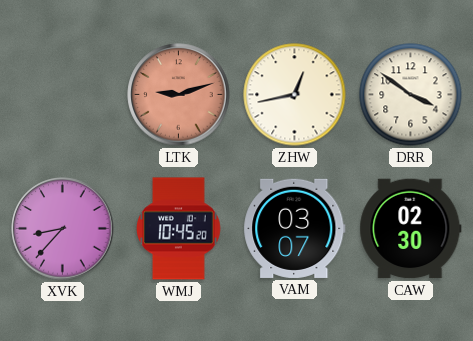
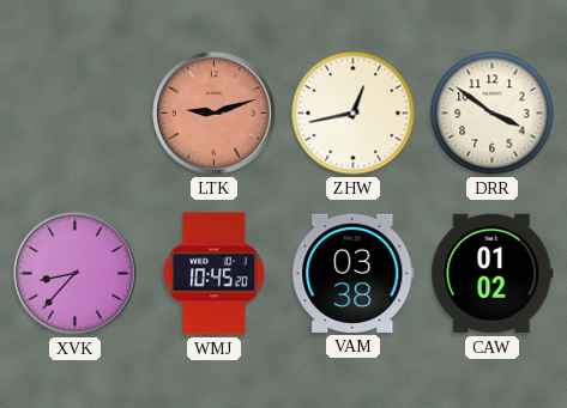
VAM: 03:07 -> 03:38
CAW: 02:30 -> 01:02
